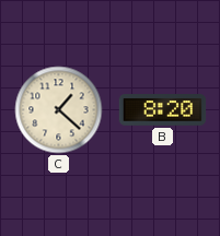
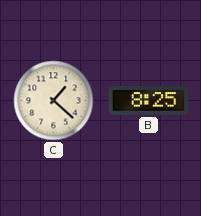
B: 8:20 -> 8:25
